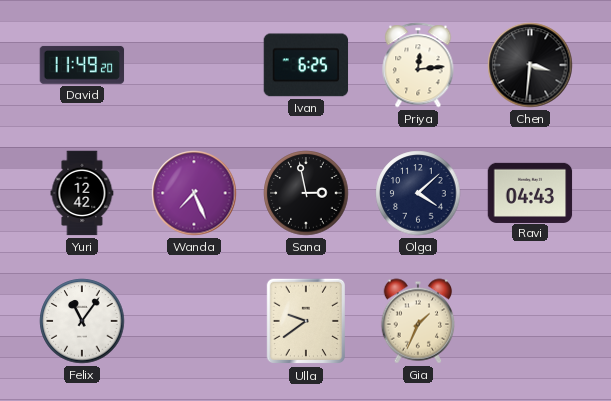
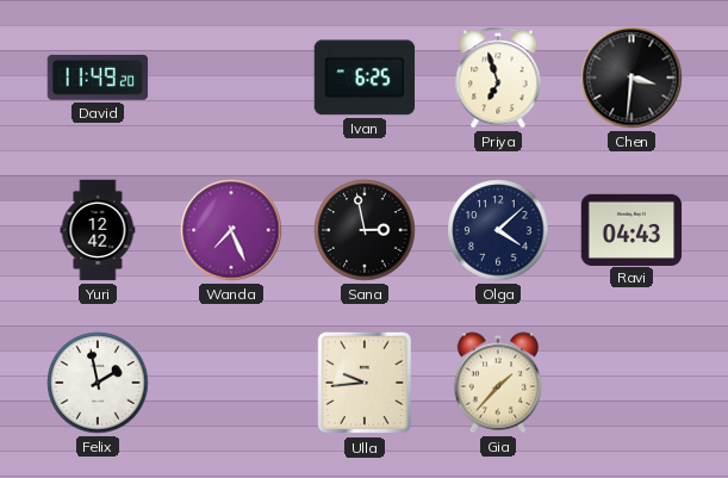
Priya: 12:14 -> 6:57
Felix: 11:06 -> 1:58
Ulla: 9:39 -> 9:44
Gia: 1:34 -> 1:37
